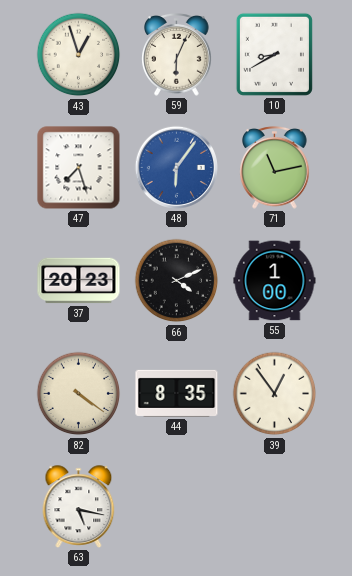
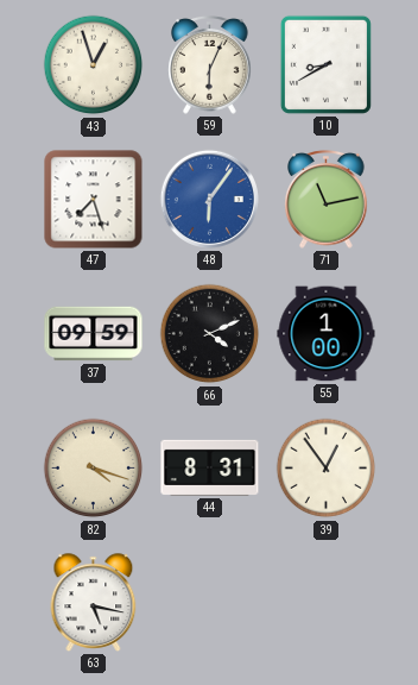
37: 20:23 -> 09:59
82: 4:21 -> 4:18
44: 8:35 -> 8:31
